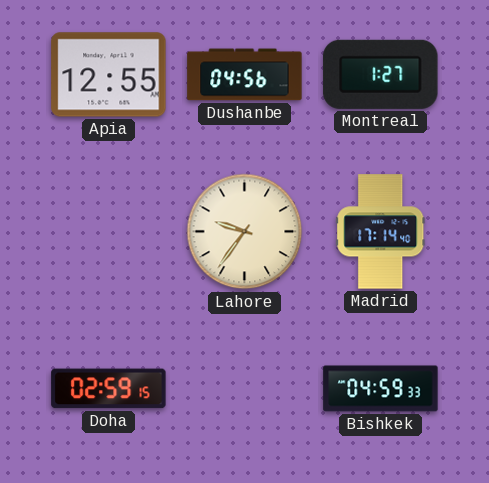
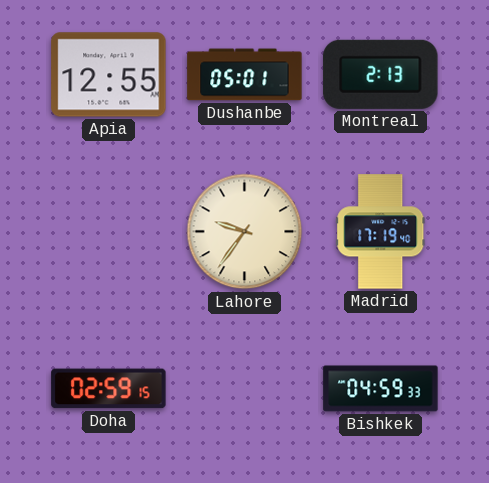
Dushanbe: 04:56 -> 05:01
Montreal: 1:27 -> 2:13
Madrid: 17:14 -> 17:19
